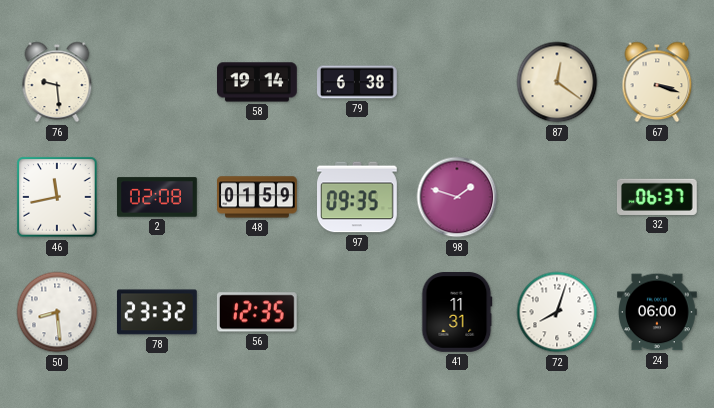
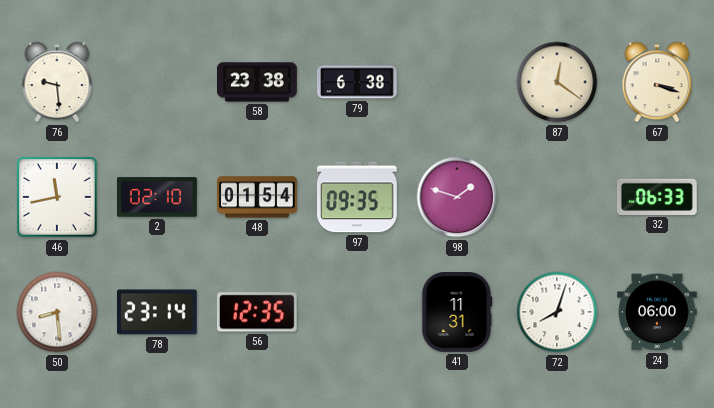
58: 19:14 -> 23:38
2: 02:08 -> 02:10
48: 01:59 -> 01:54
32: 06:37 -> 06:33
78: 23:32 -> 23:14
